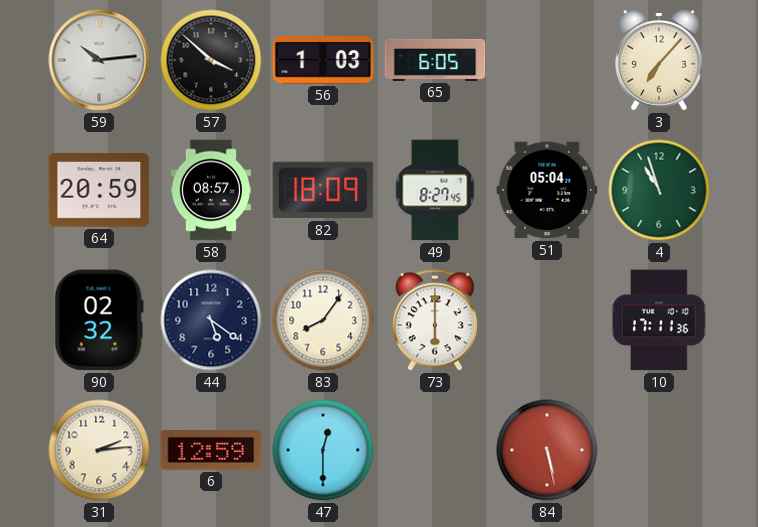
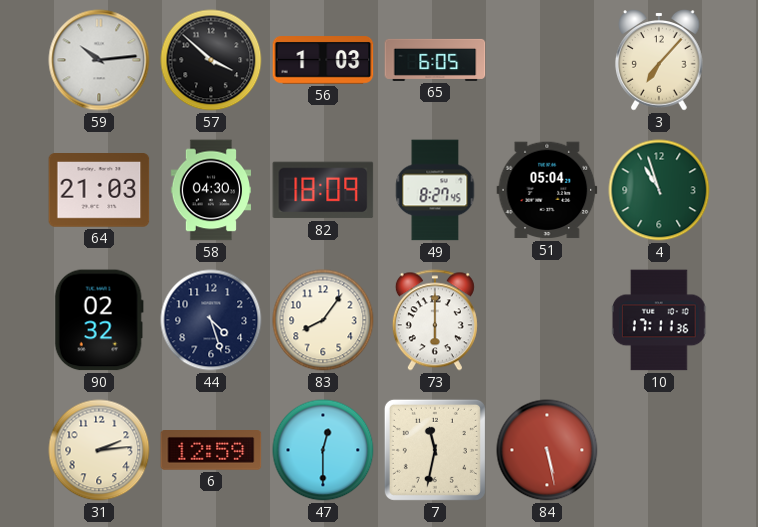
64: 20:59 -> 21:03
58: 08:57 -> 04:30
44: 5:21 -> 4:27
7: none -> 11:32
